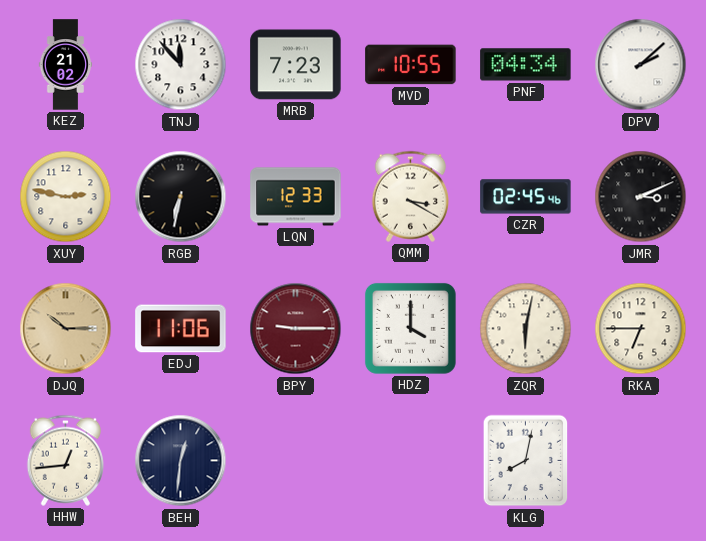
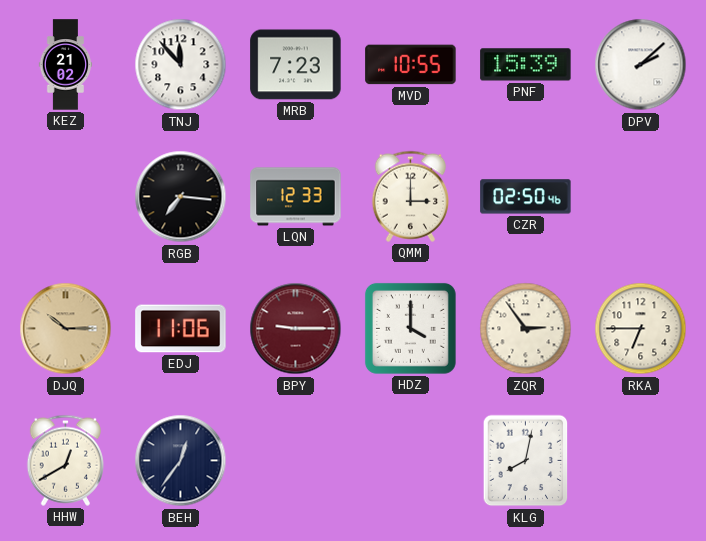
PNF: 04:34 -> 15:39
XUY: 2:47 -> none
RGB: 6:32 -> 7:16
QMM: 3:20 -> 3:00
CZR: 02:45 -> 02:50
JMR: 3:11 -> none
ZQR: 6:02 -> 2:54
HHW: 12:44 -> 12:40
BEH: 12:31 -> 12:36
